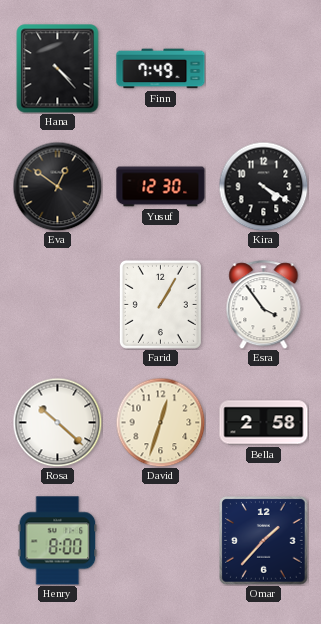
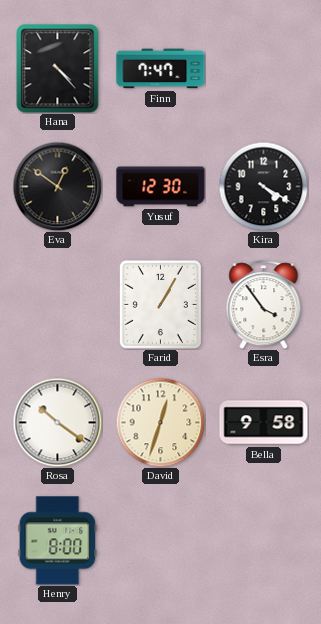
Finn: 7:49 -> 7:47
Rosa: 10:22 -> 10:21
Bella: 2:58 -> 9:58
Omar: 1:37 -> none
